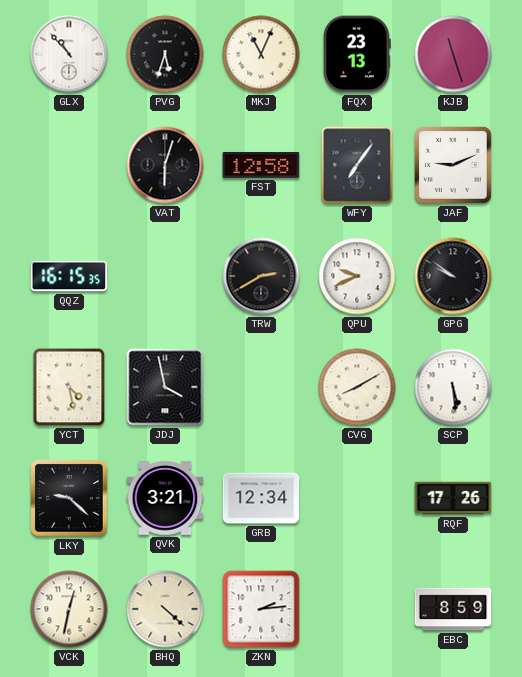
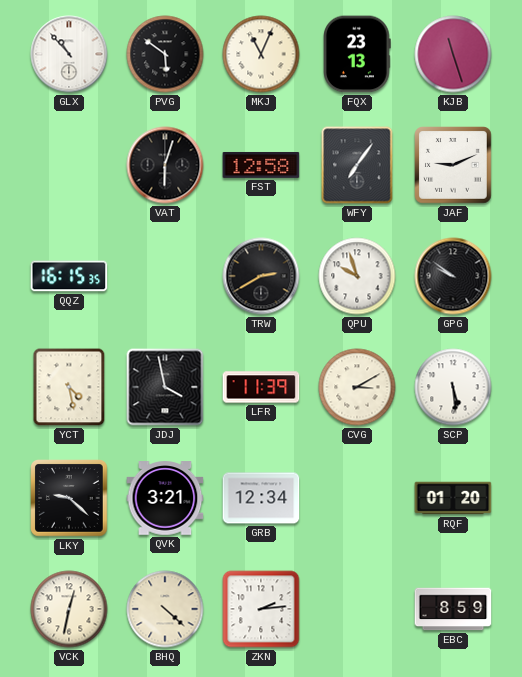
PVG: 5:33 -> 5:51
QPU: 9:41 -> 9:57
LFR: none -> 11:39
CVG: 8:10 -> 3:10
RQF: 17:26 -> 01:20
